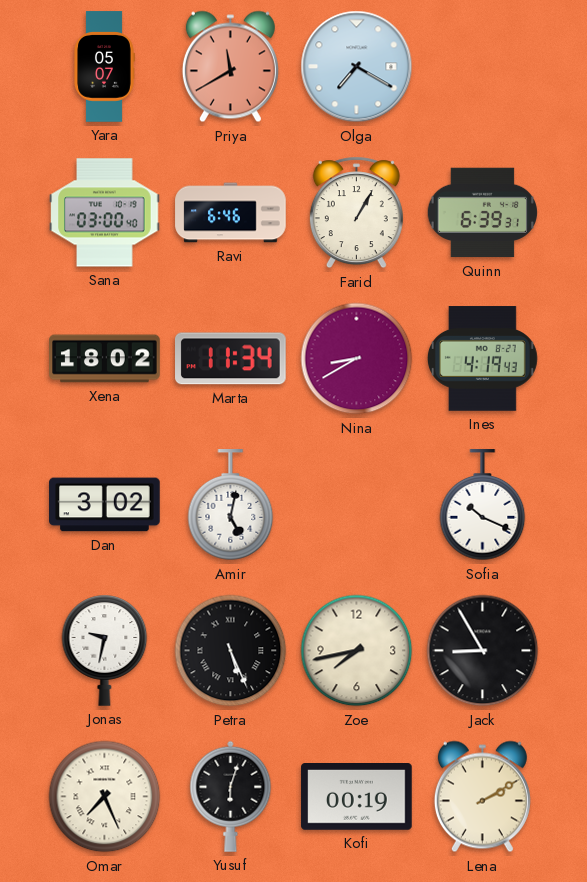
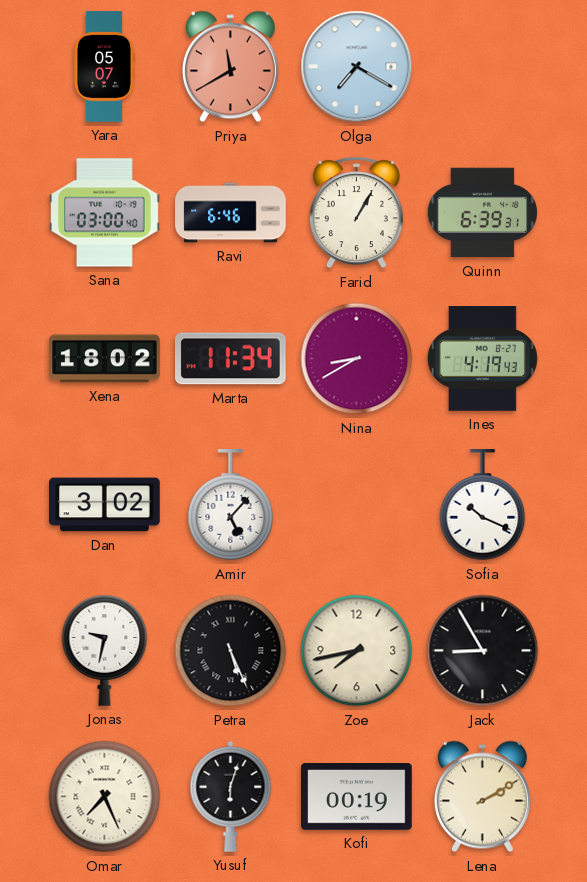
Amir: 5:02 -> 5:07
